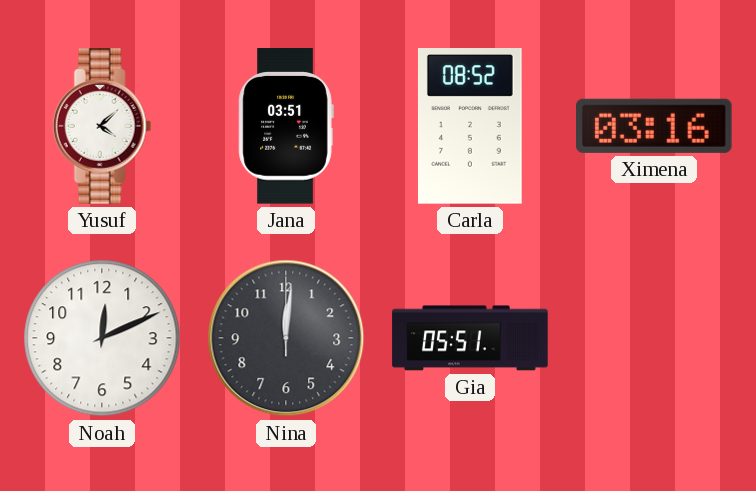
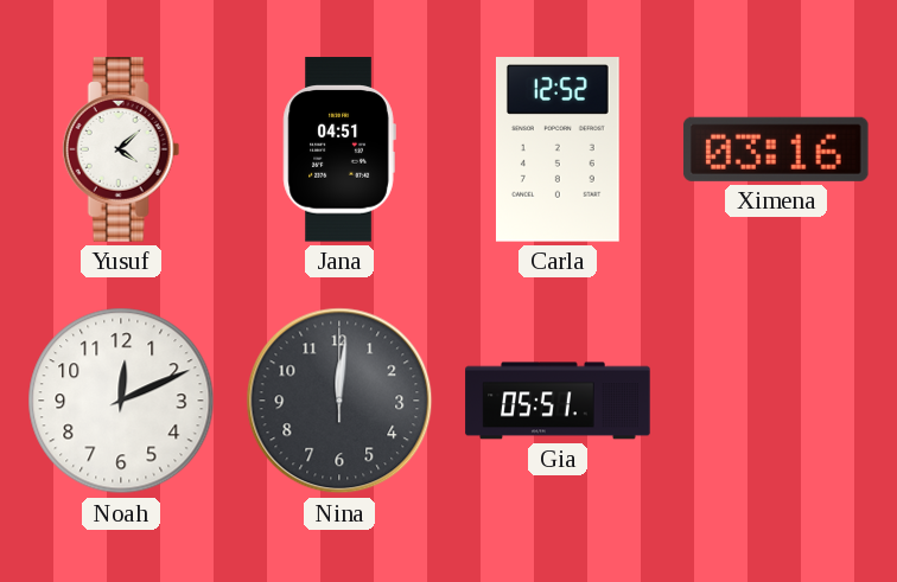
Jana: 03:51 -> 04:51
Carla: 08:52 -> 12:52
